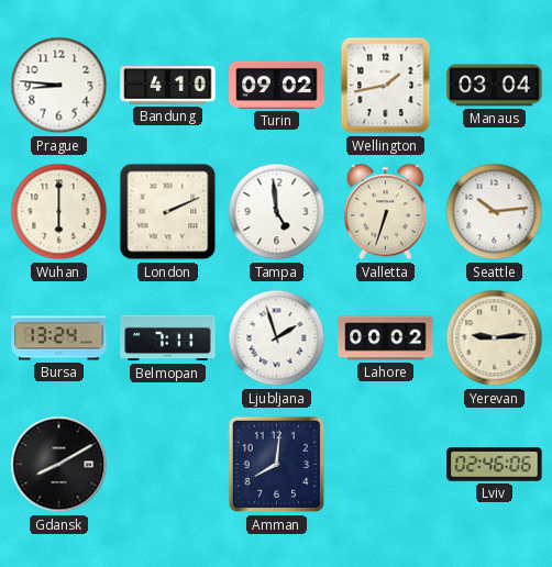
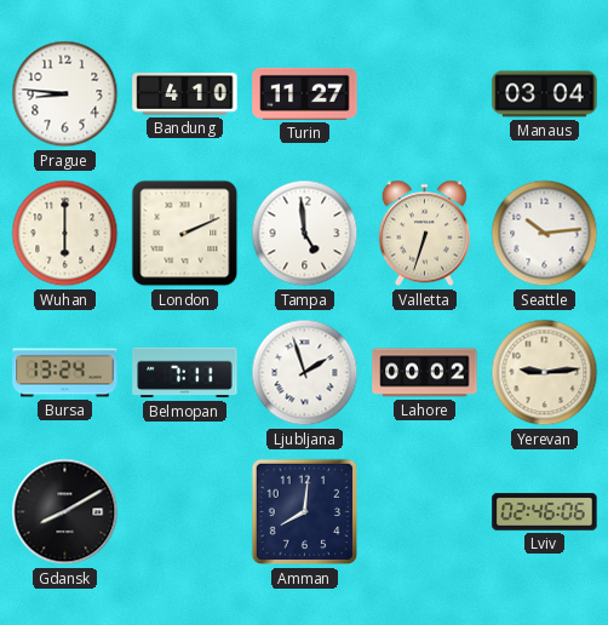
Turin: 09:02 -> 11:27
Wellington: 1:43 -> none
